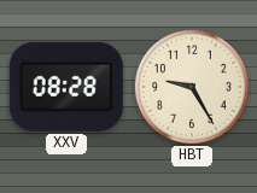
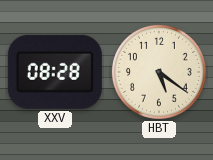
HBT: 9:25 -> 5:21
